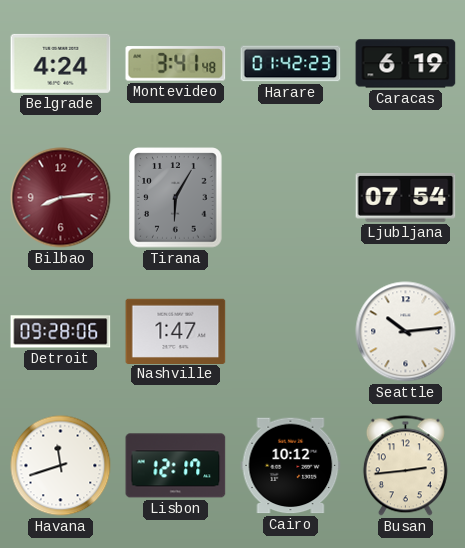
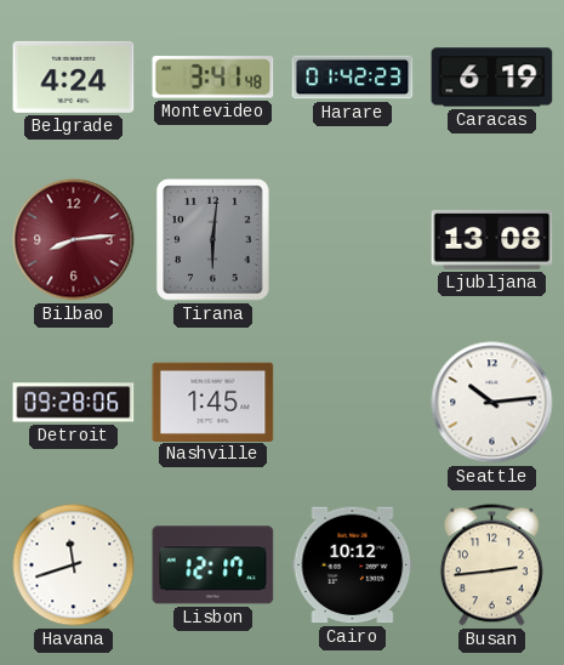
Tirana: 6:05 -> 6:01
Ljubljana: 07:54 -> 13:08
Nashville: 1:47 -> 1:45
